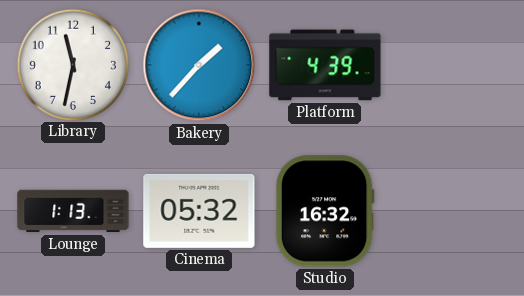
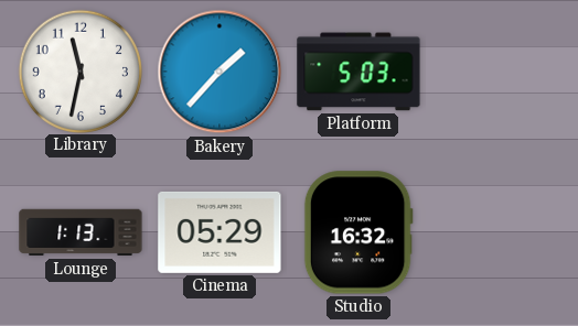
Platform: 4:39 -> 5:03
Cinema: 05:32 -> 05:29
